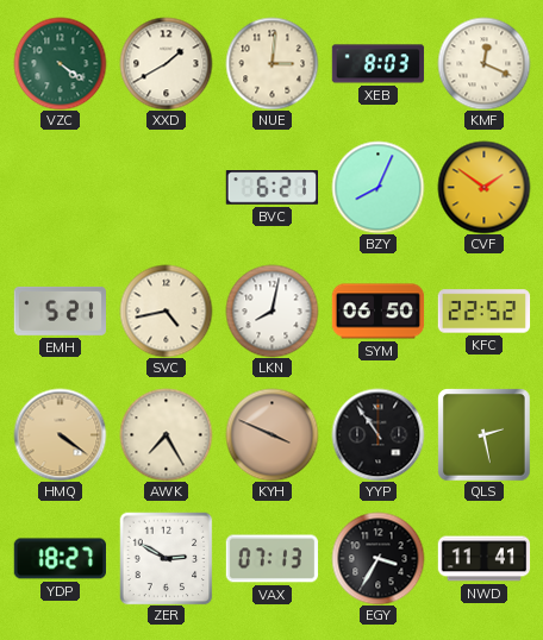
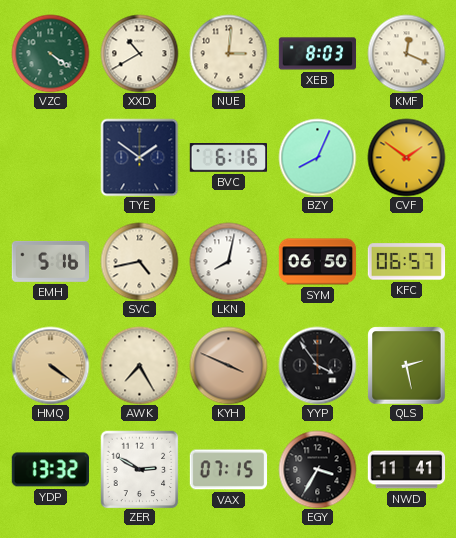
XXD: 1:40 -> 10:40
TYE: none -> 1:51
BVC: 6:21 -> 6:16
EMH: 5:21 -> 5:16
KFC: 22:52 -> 06:57
YYP: 10:54 -> 3:54
YDP: 18:27 -> 13:32
VAX: 07:13 -> 07:15
